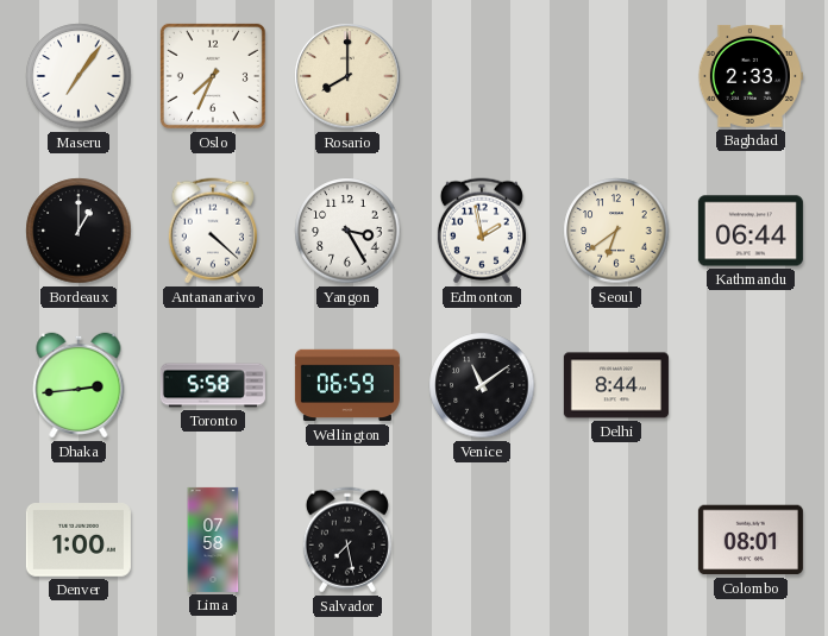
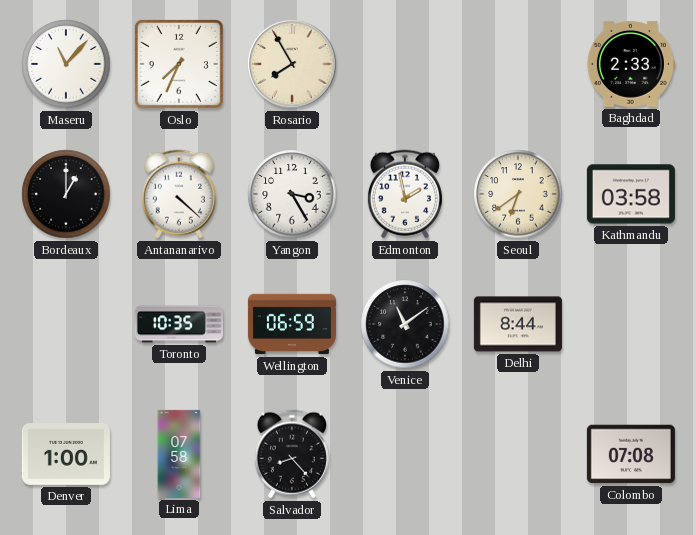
Maseru: 7:06 -> 11:07
Rosario: 8:00 -> 7:55
Kathmandu: 06:44 -> 03:58
Dhaka: 2:44 -> none
Toronto: 5:58 -> 10:35
Salvador: 7:28 -> 8:23
Colombo: 08:01 -> 07:08
